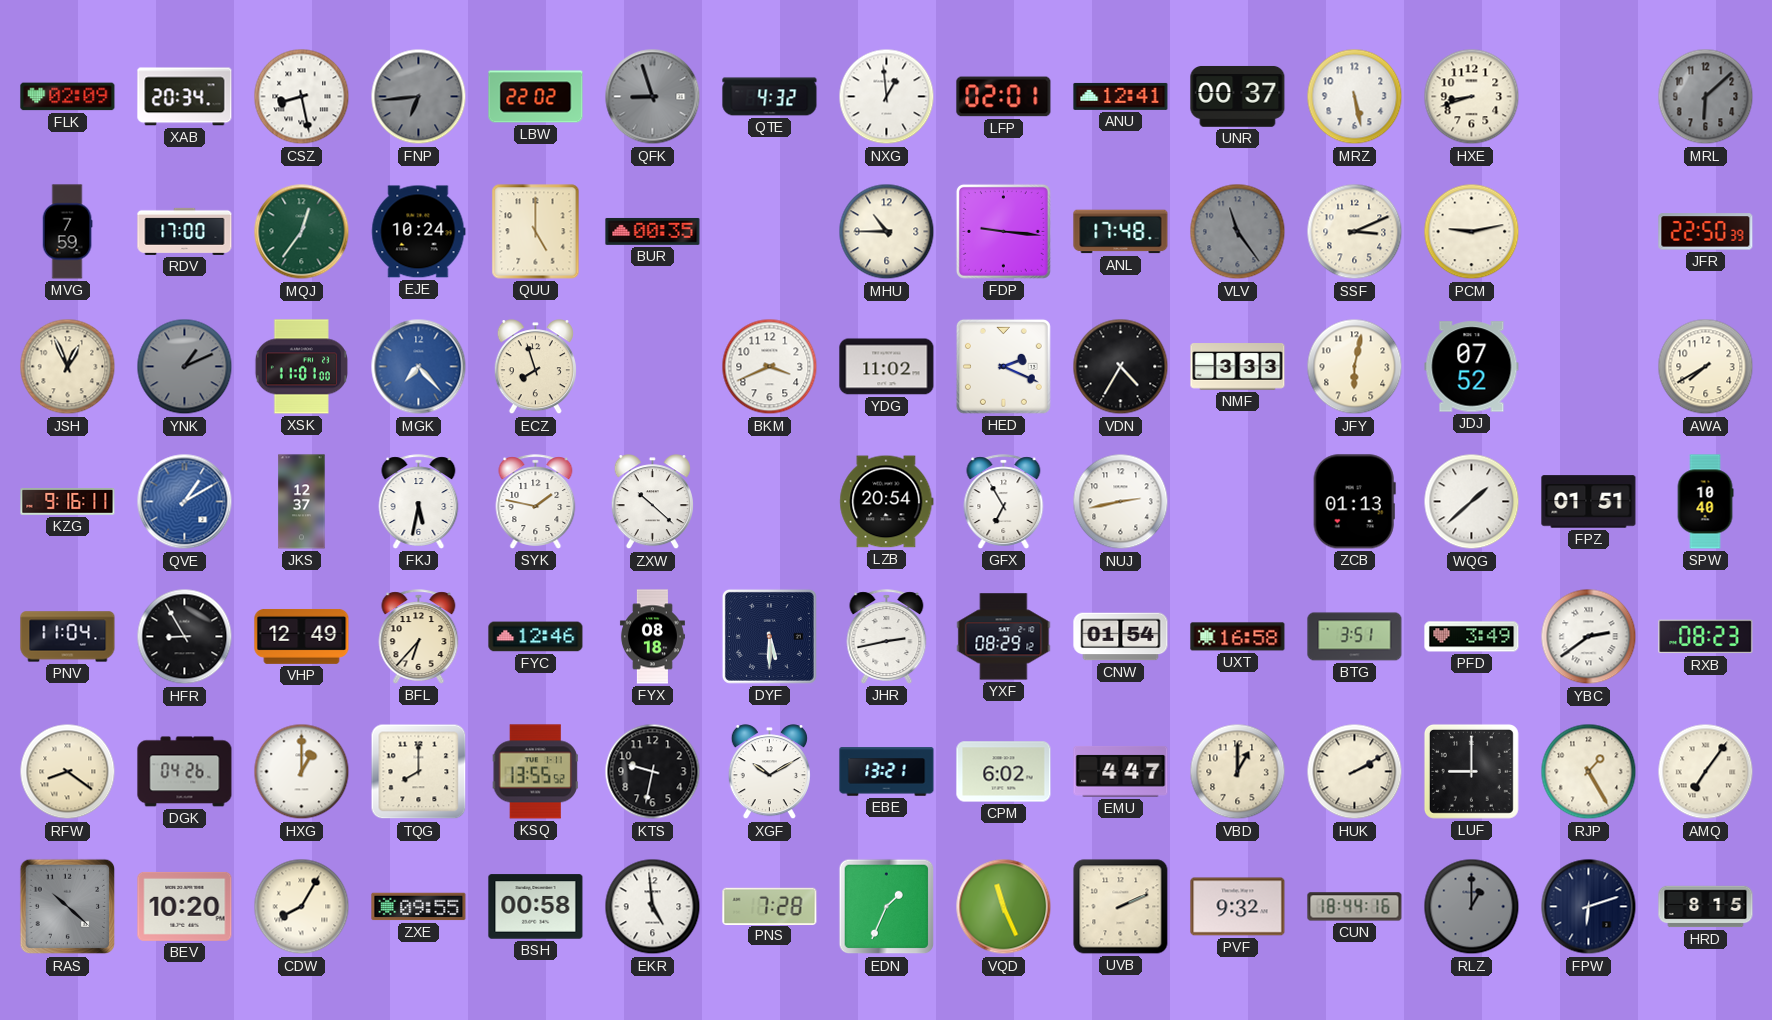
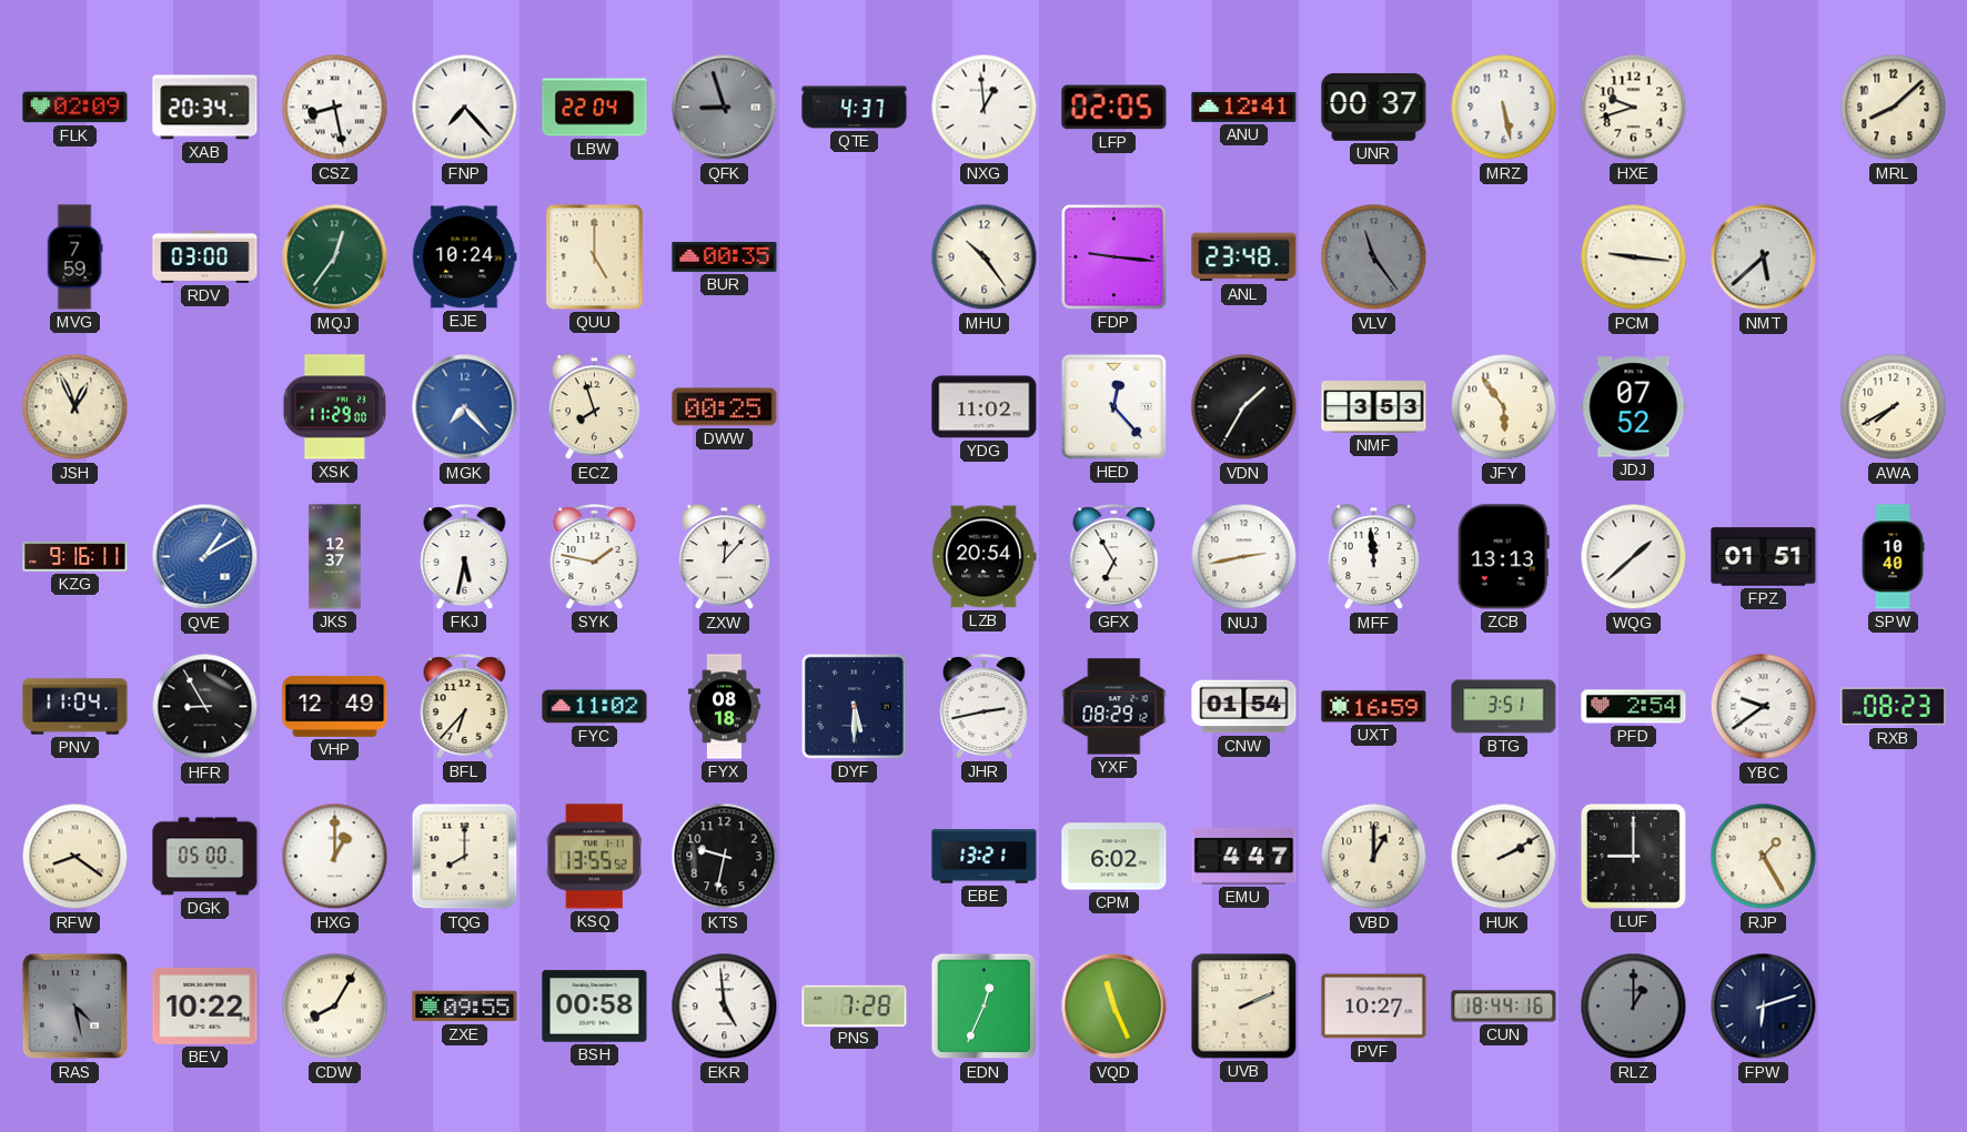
FNP: 6:44 -> 7:23
FNP dial: grey -> white
LBW: 22:02 -> 22:04
QTE: 4:32 -> 4:37
LFP: 02:01 -> 02:05
HXE: 8:42 -> 9:42
MRL: 6:08 -> 8:08
MRL dial: grey -> cream
RDV: 17:00 -> 03:00
MHU: 10:45 -> 10:24
ANL: 17:48 -> 23:48
SSF: 3:11 -> none
PCM: 9:13 -> 9:16
NMT: none -> 5:38
JFR: 22:50 -> none
YNK: 1:11 -> none
XSK: 11:01 -> 11:29
DWW: none -> 00:25
BKM: 3:41 -> none
HED: 2:19 -> 12:23
VDN: 4:35 -> 1:35
NMF: 3:33 -> 3:53
JFY: 6:02 -> 5:54
ZXW: 10:22 -> 12:07
MFF: none -> 11:59
ZCB: 01:13 -> 13:13
FYC: 12:46 -> 11:02
UXT: 16:58 -> 16:59
PFD: 3:49 -> 2:54
YBC: 2:39 -> 9:39
DGK: 04:26 -> 05:00
XGF: 10:10 -> none
AMQ: 7:06 -> none
RAS: 10:22 -> 4:28
BEV: 10:20 -> 10:22
EDN: 1:34 -> 12:34
PVF: 9:32 -> 10:27
HRD: 8:15 -> none
